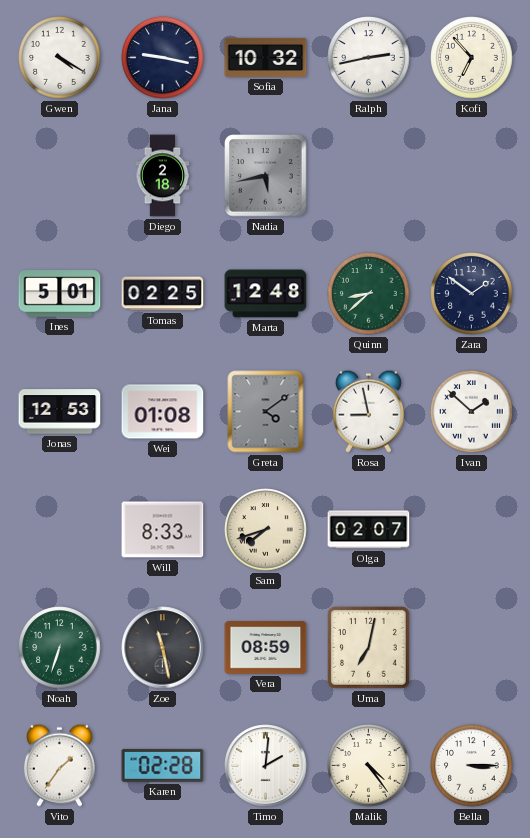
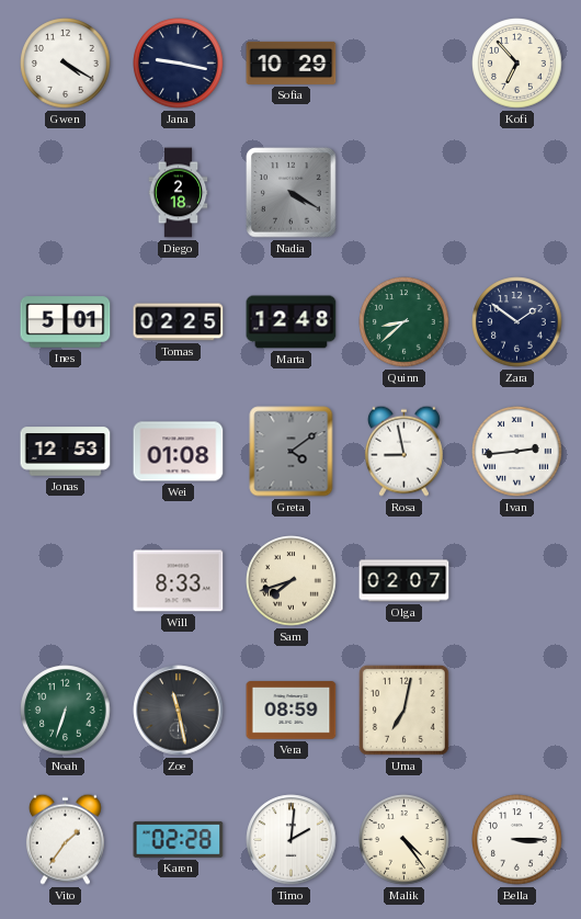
Sofia: 10:32 -> 10:29
Ralph: 2:43 -> none
Nadia: 5:43 -> 4:20
Ivan: 1:52 -> 2:44
